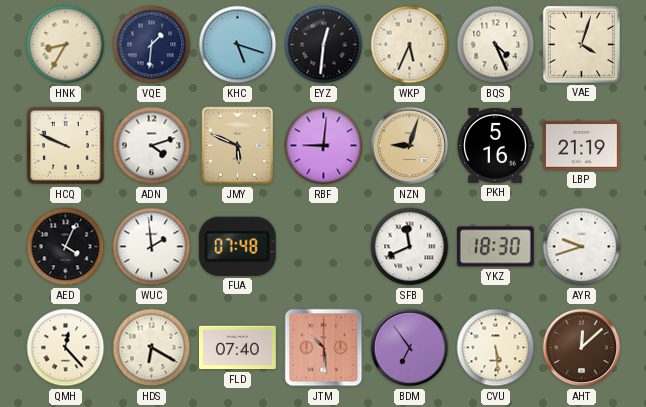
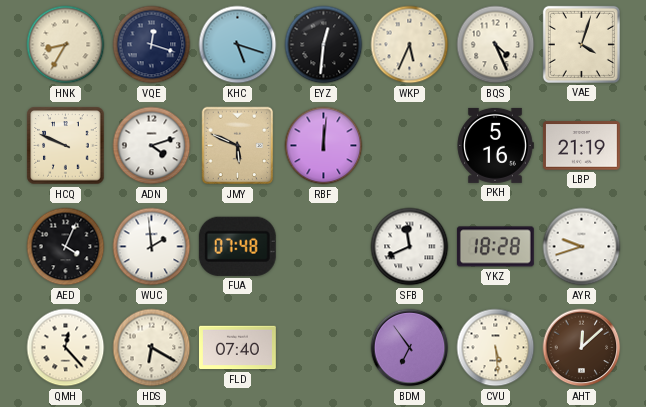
VQE: 1:31 -> 12:18
RBF: 9:01 -> 12:01
NZN: 9:03 -> none
YKZ: 18:30 -> 18:28
JTM: 10:29 -> none
